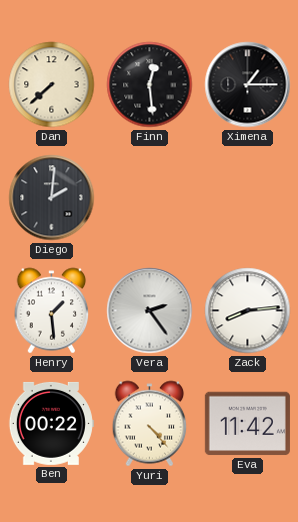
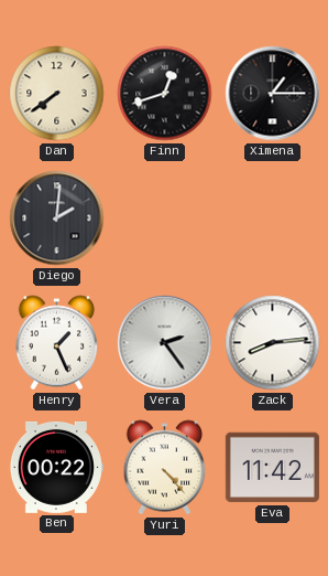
Dan: 7:38 -> 7:39
Finn: 12:29 -> 12:42
Henry: 1:29 -> 1:26
